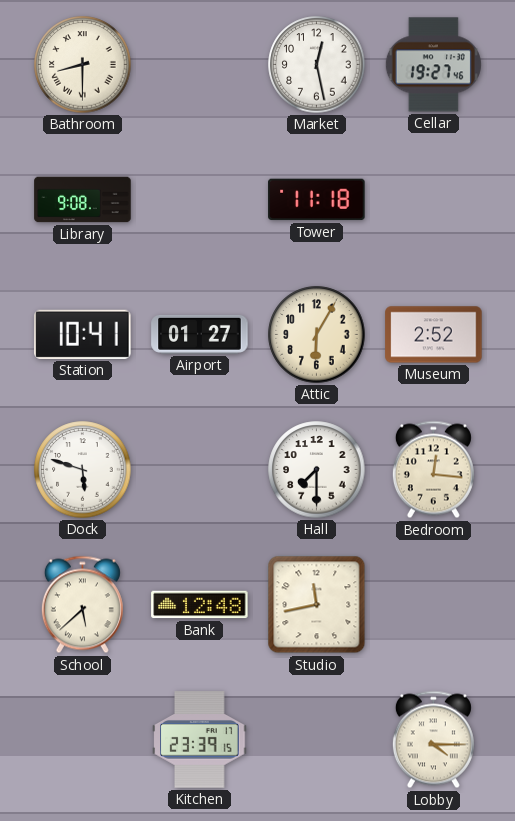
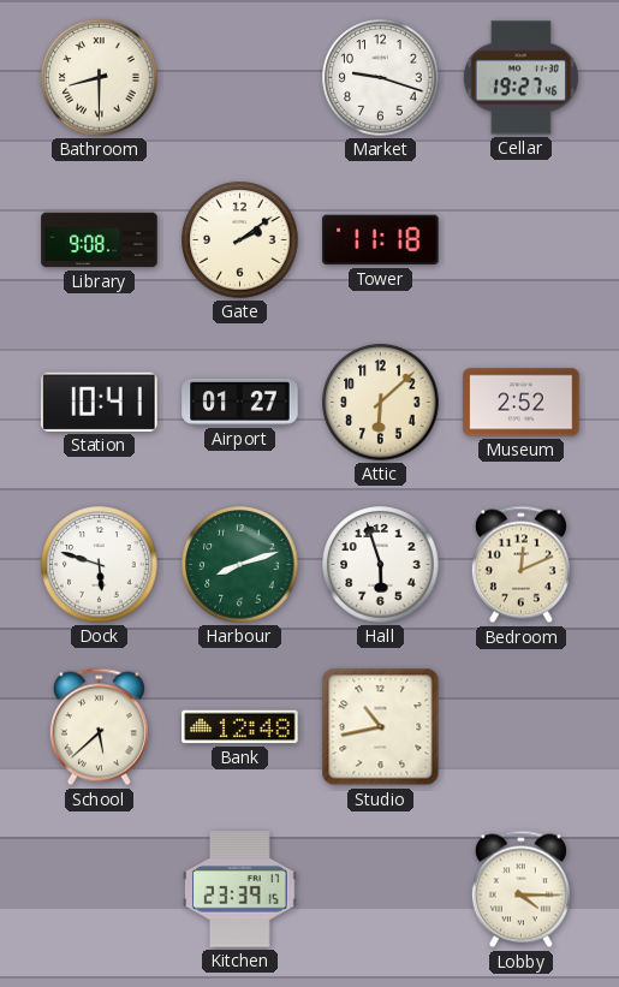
Market: 12:28 -> 9:18
Gate: none -> 2:09
Attic: 6:05 -> 6:08
Harbour: none -> 8:12
Hall: 7:30 -> 5:57
Bedroom: 12:16 -> 12:11
Studio: 11:43 -> 10:43
